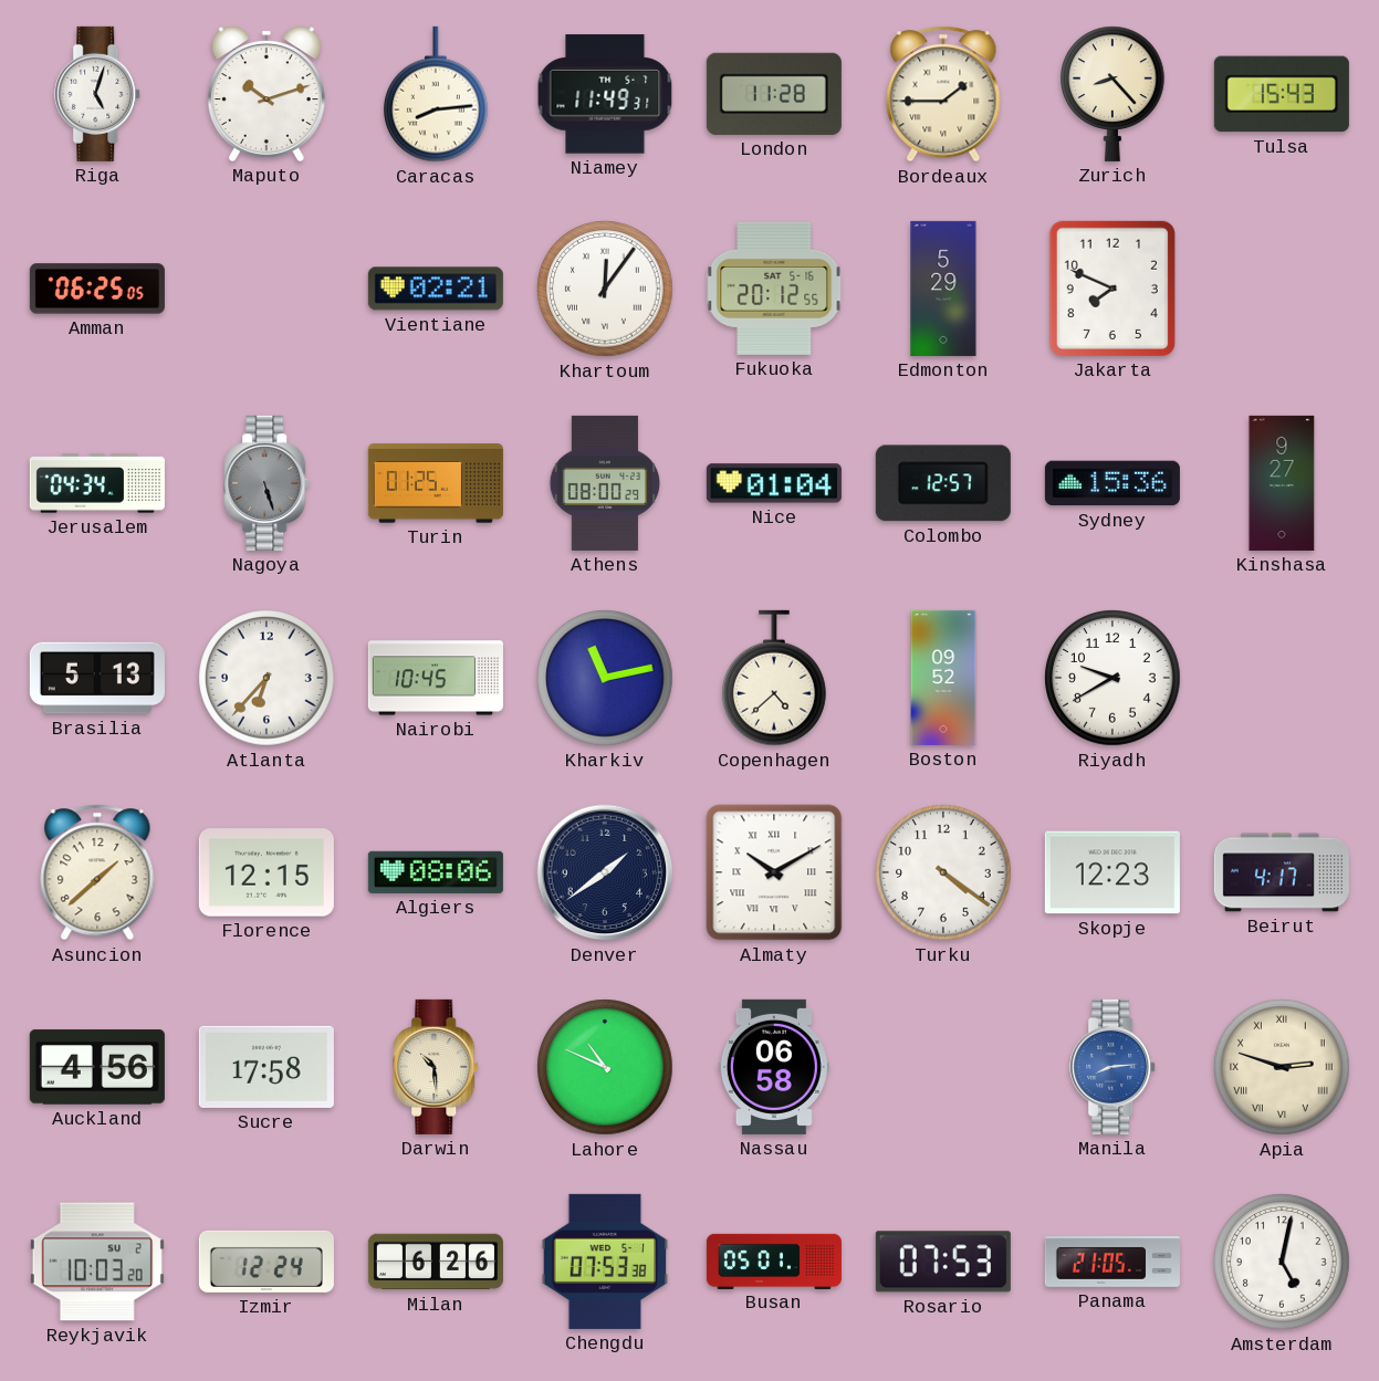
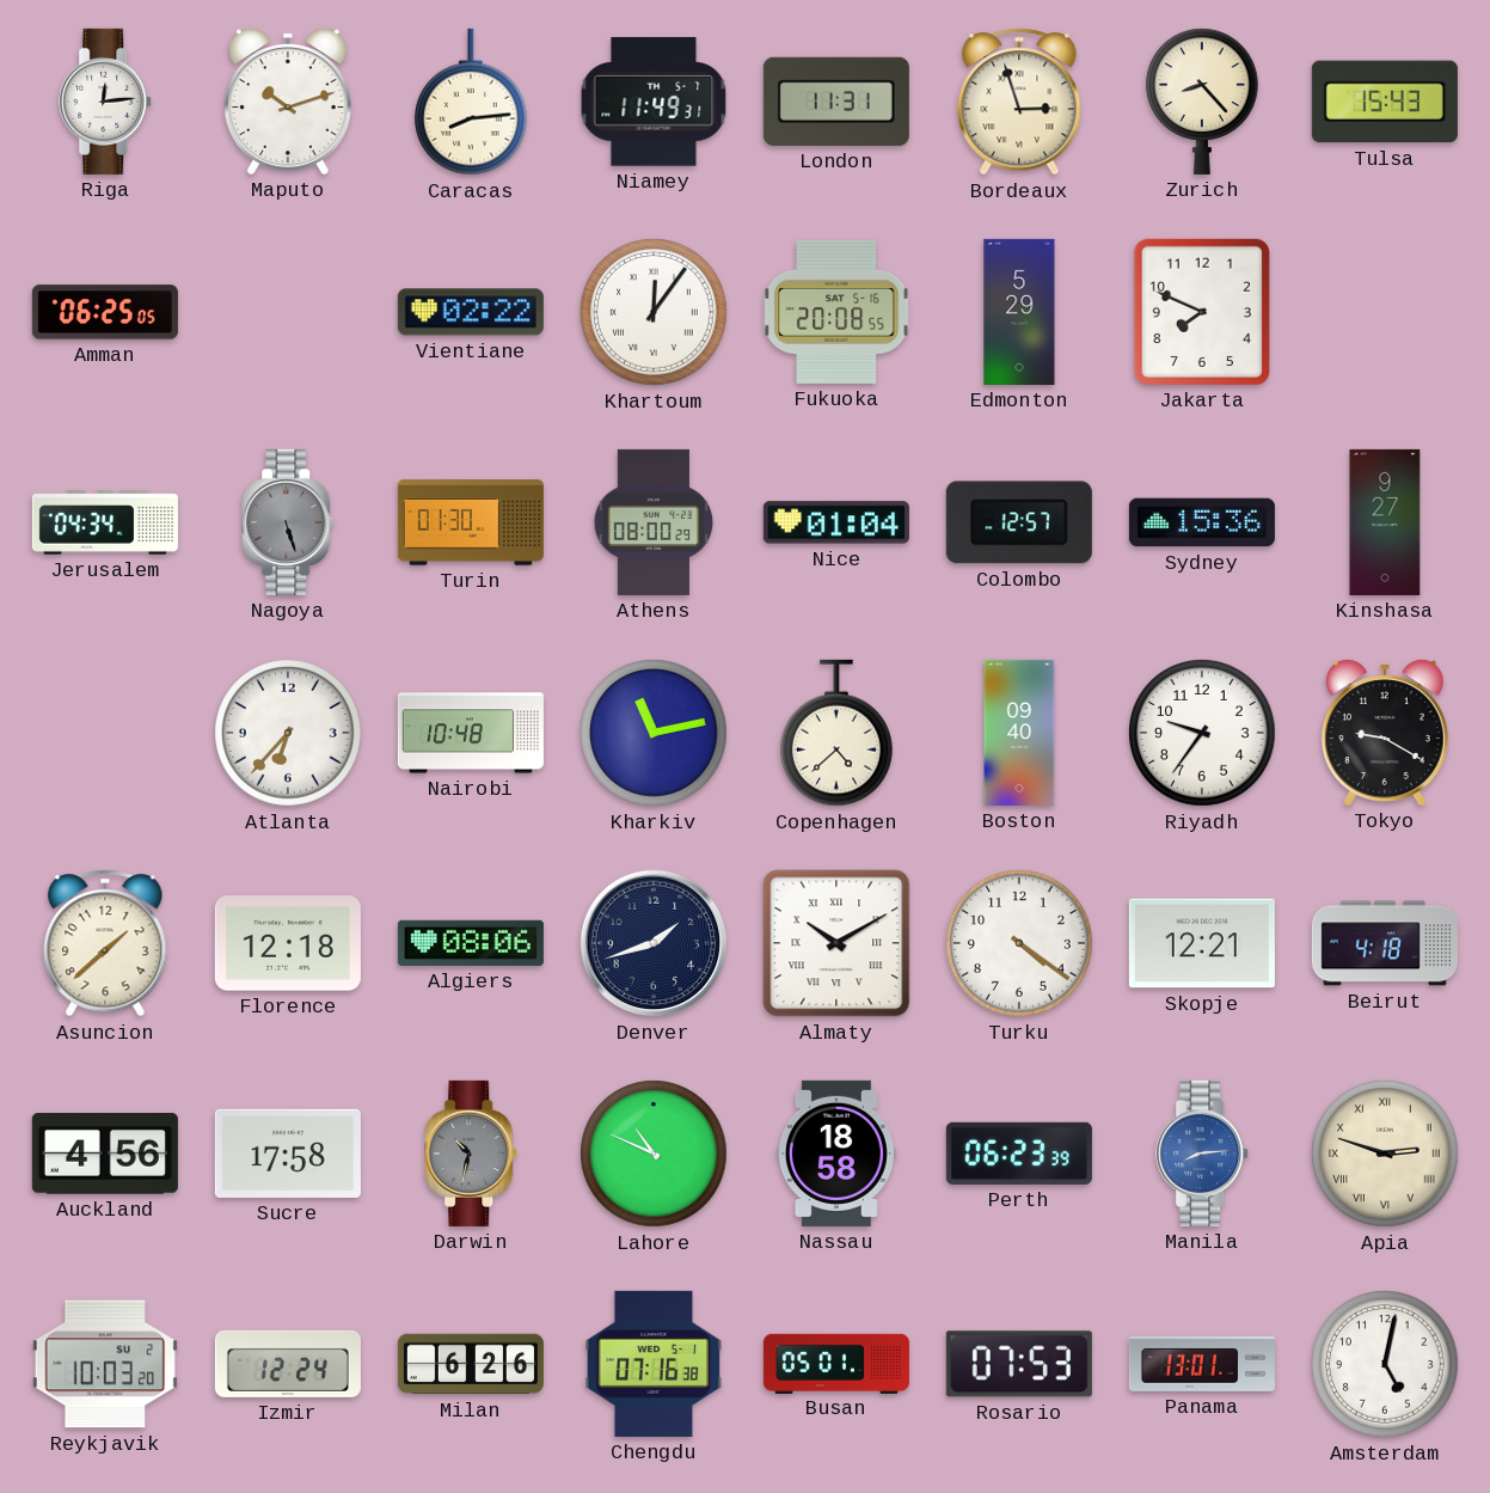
Riga: 5:03 -> 12:14
London: 11:28 -> 11:31
Bordeaux: 1:45 -> 2:57
Vientiane: 02:21 -> 02:22
Fukuoka: 20:12 -> 20:08
Turin: 01:25 -> 01:30
Brasilia: 5:13 -> none
Nairobi: 10:45 -> 10:48
Boston: 09:52 -> 09:40
Riyadh: 9:40 -> 9:36
Tokyo: none -> 9:20
Florence: 12:15 -> 12:18
Denver: 1:39 -> 1:42
Skopje: 12:23 -> 12:21
Beirut: 4:17 -> 4:18
Darwin: 10:29 -> 10:32
Darwin dial: cream -> grey
Nassau: 06:58 -> 18:58
Perth: none -> 06:23
Chengdu: 07:53 -> 07:16
Panama: 21:05 -> 13:01
